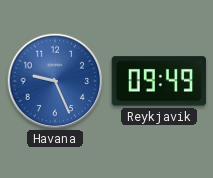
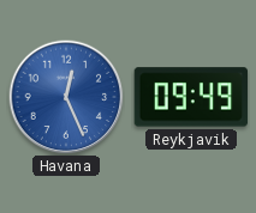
Havana: 9:26 -> 12:26
